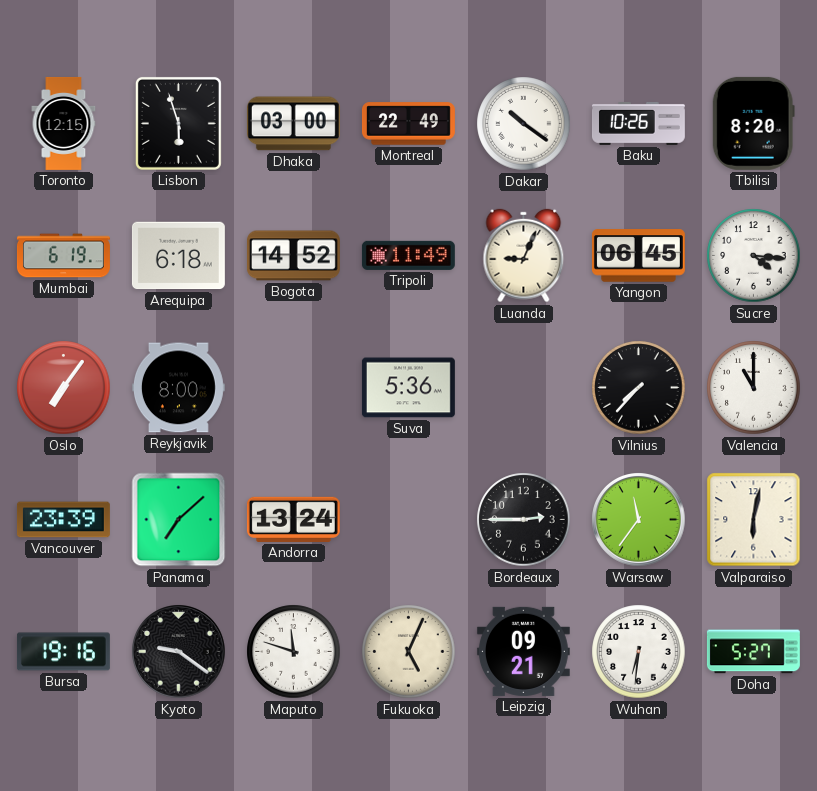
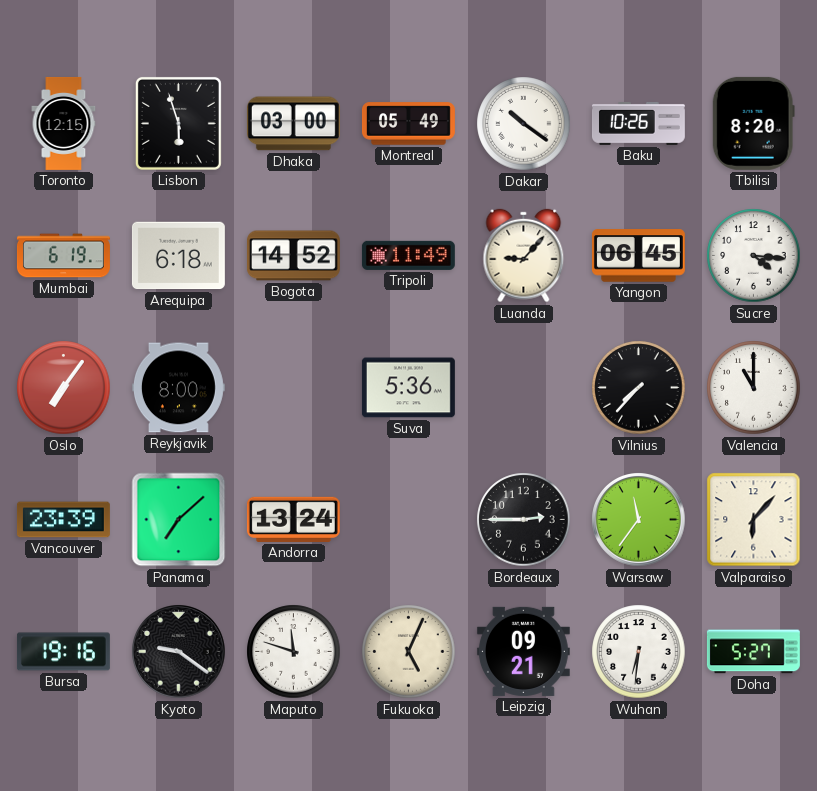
Montreal: 22:49 -> 05:49
Luanda: 9:04 -> 9:07
Valparaiso: 6:02 -> 6:07
